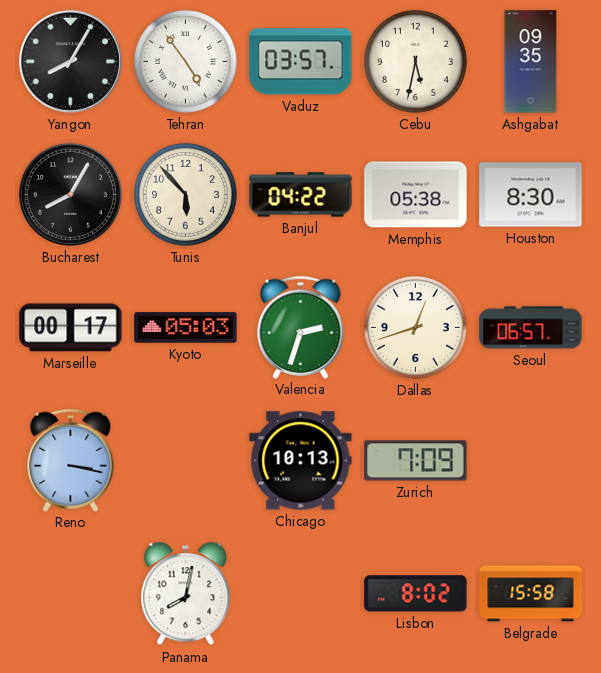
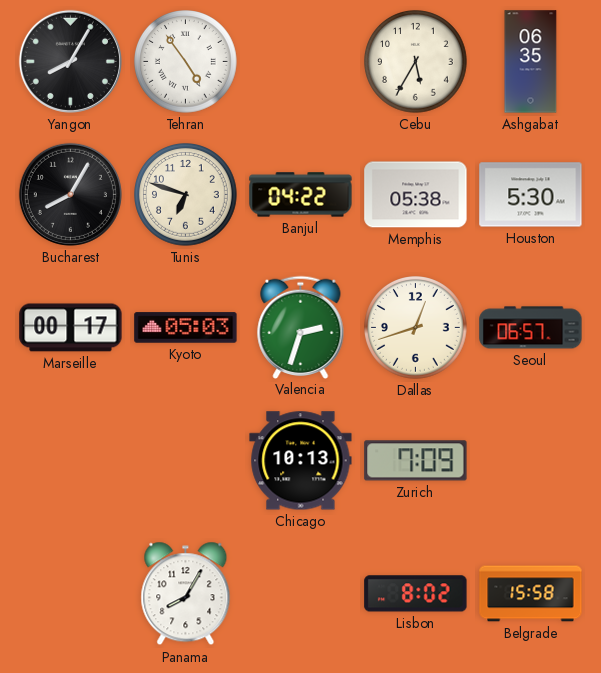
Vaduz: 03:57 -> none
Cebu: 5:32 -> 5:35
Ashgabat: 09:35 -> 06:35
Tunis: 5:53 -> 6:48
Houston: 8:30 -> 5:30
Reno: 3:17 -> none
Panama: 8:02 -> 8:05
